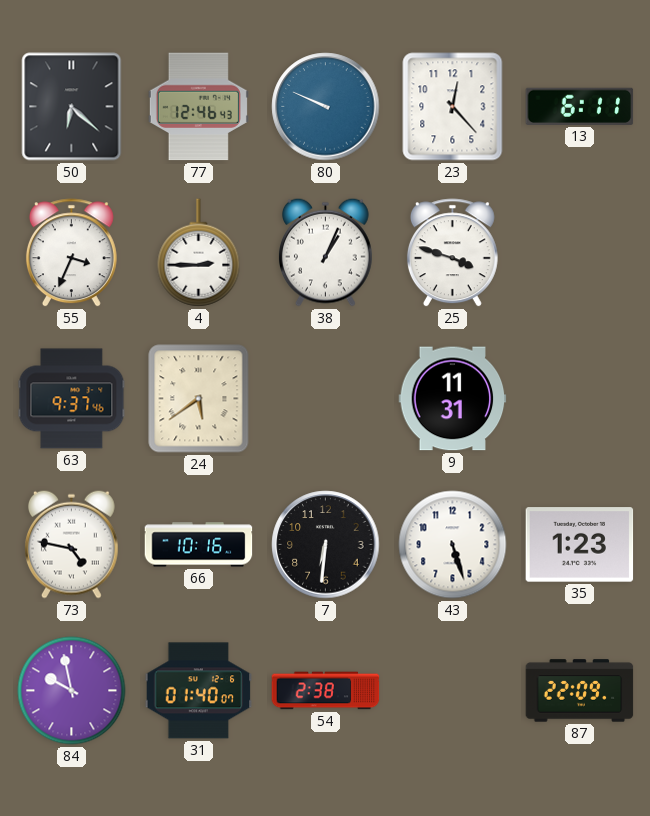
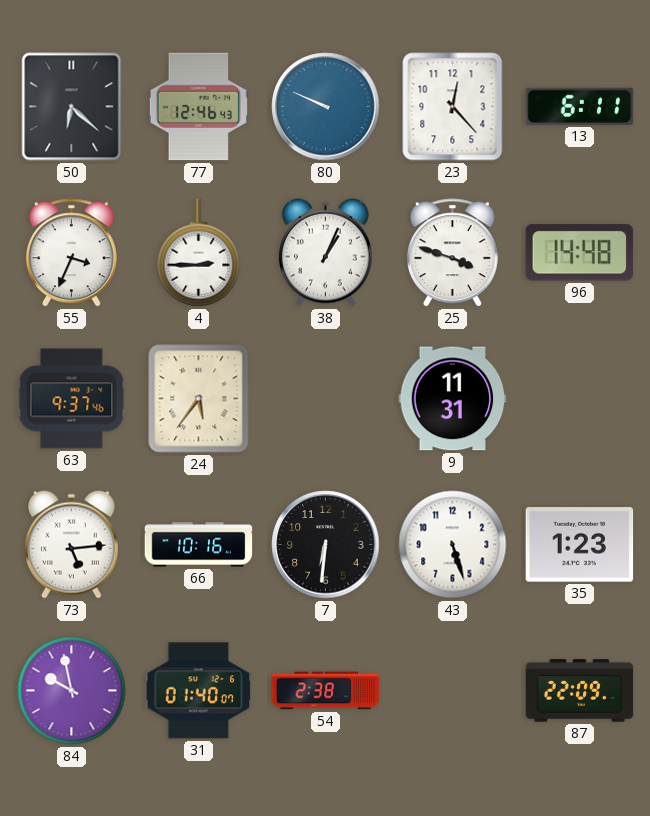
96: none -> 14:48
24: 5:39 -> 5:36
73: 4:47 -> 5:14
